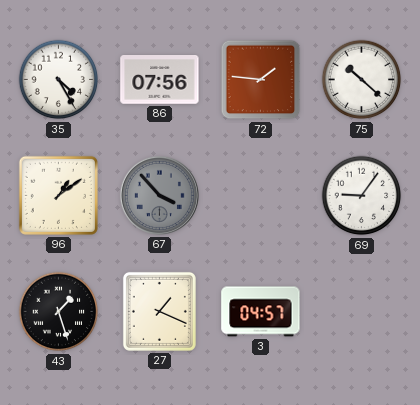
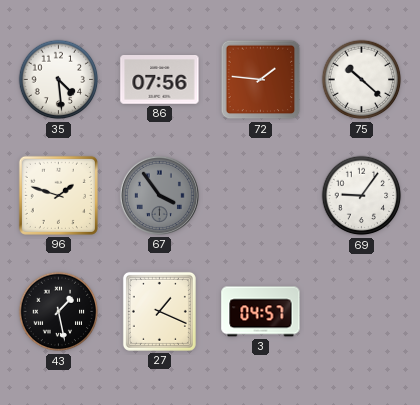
35: 4:25 -> 4:29
96: 1:09 -> 1:48
67: 3:53 -> 3:54
43: 1:27 -> 1:28
